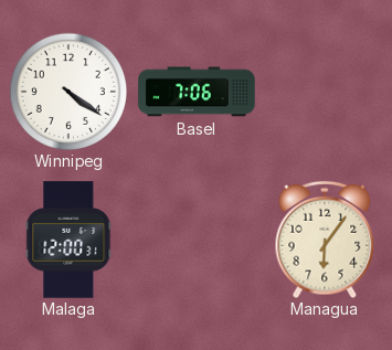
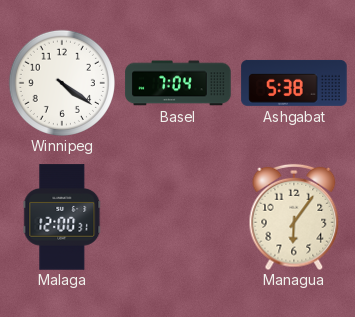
Basel: 7:06 -> 7:04
Ashgabat: none -> 5:38
